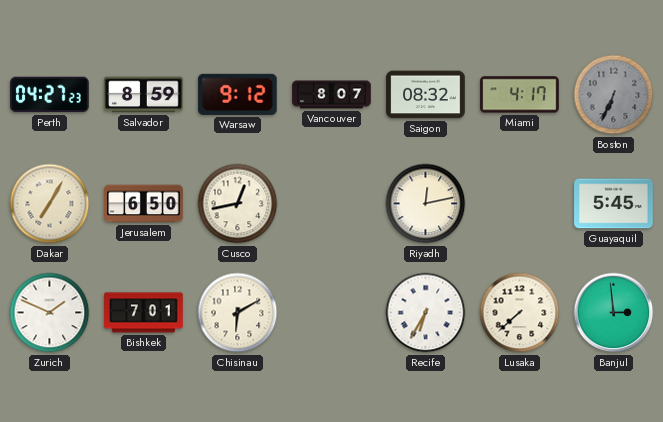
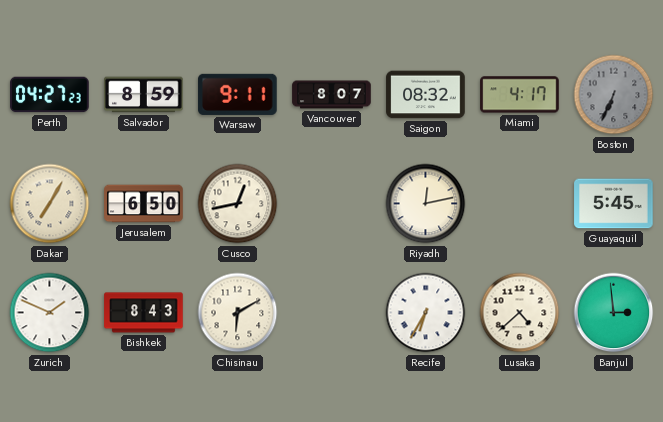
Warsaw: 9:12 -> 9:11
Bishkek: 7:01 -> 8:43
Lusaka: 7:38 -> 4:38
